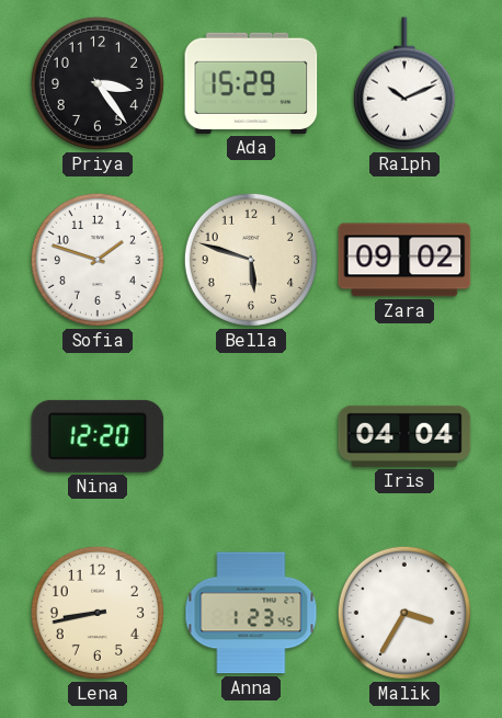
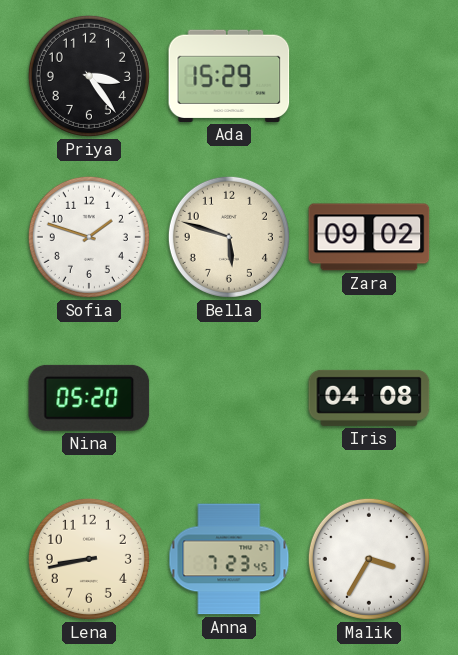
Ralph: 10:11 -> none
Nina: 12:20 -> 05:20
Iris: 04:04 -> 04:08
Anna: 1:23 -> 7:23
